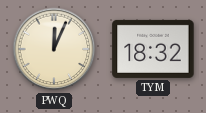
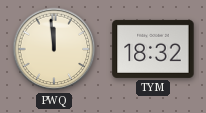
PWQ: 12:04 -> 11:59
